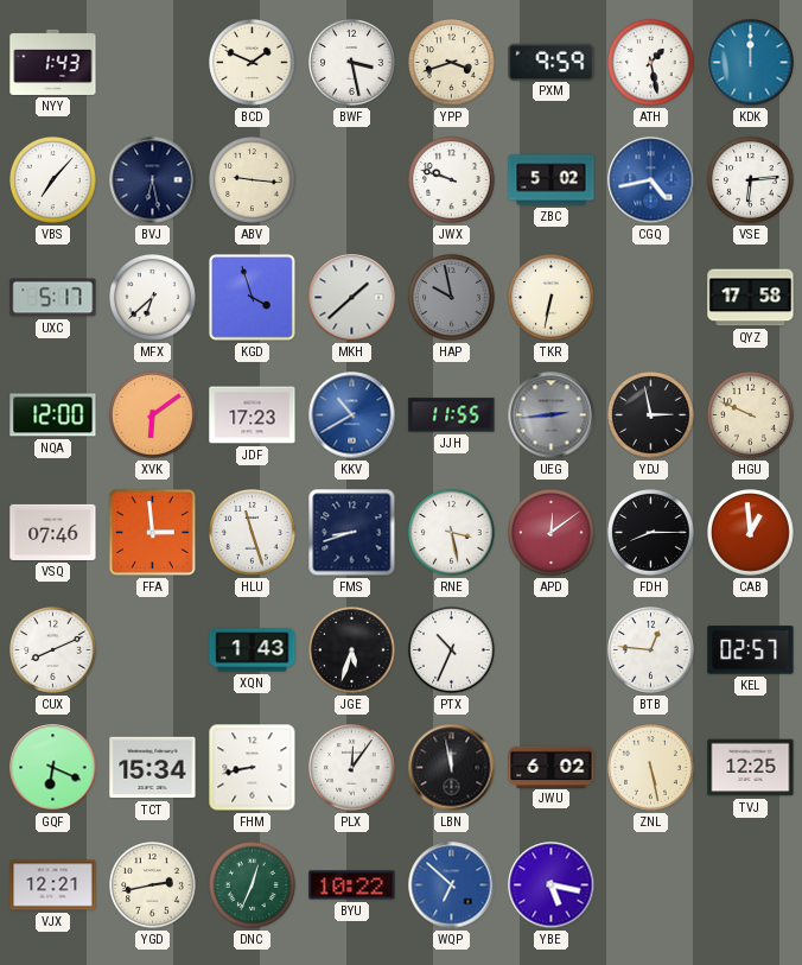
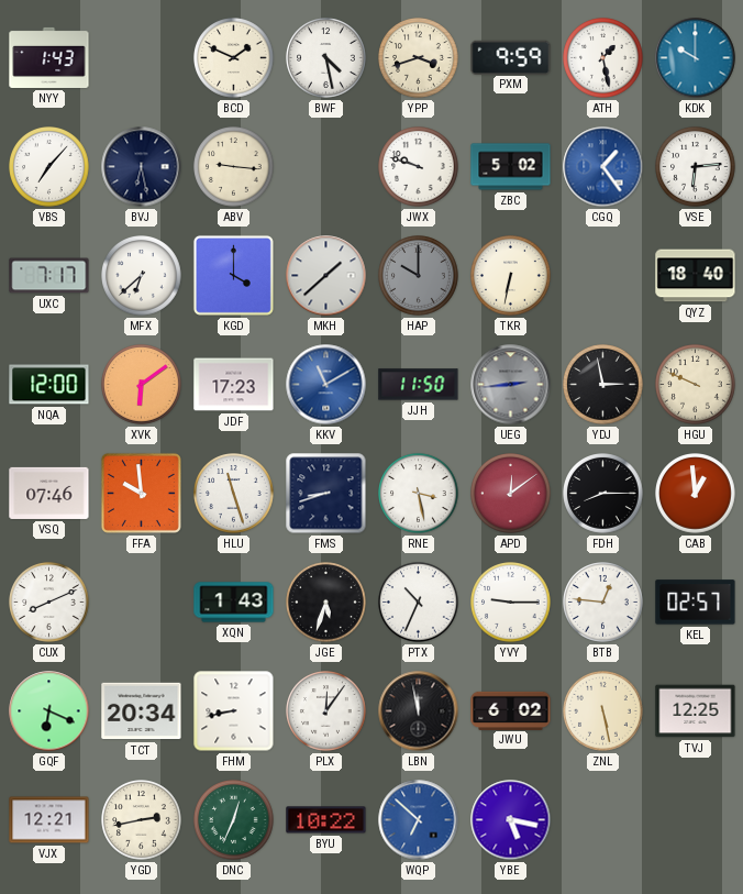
BWF: 3:28 -> 4:28
KDK: 12:00 -> 10:00
CGQ: 4:43 -> 1:24
UXC: 5:17 -> 7:17
KGD: 3:57 -> 4:00
HAP: 9:58 -> 10:00
QYZ: 17:58 -> 18:40
KKV: 10:40 -> 11:10
JJH: 11:55 -> 11:50
FFA: 2:59 -> 9:59
YVY: none -> 9:15
TCT: 15:34 -> 20:34
